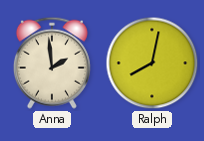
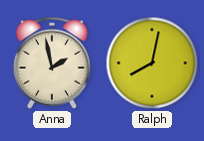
Anna: 1:59 -> 1:58
